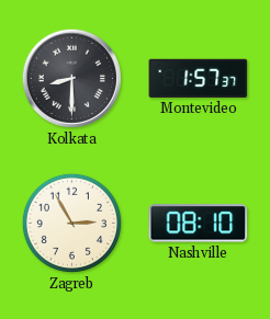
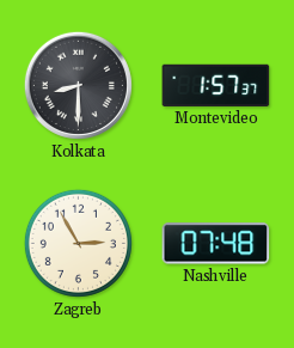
Nashville: 08:10 -> 07:48
